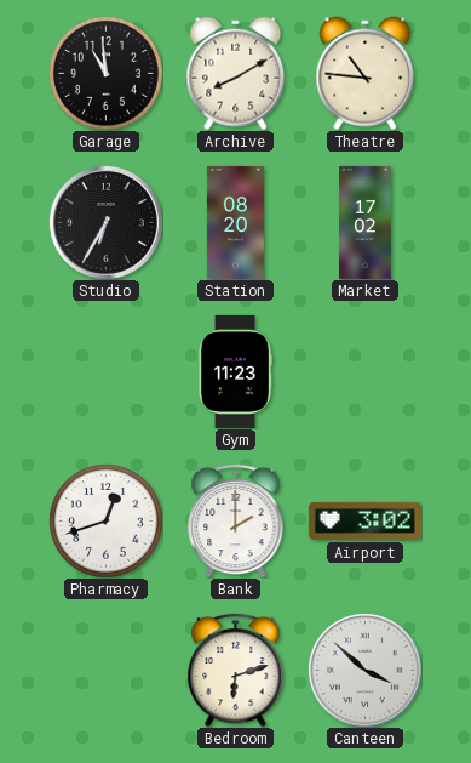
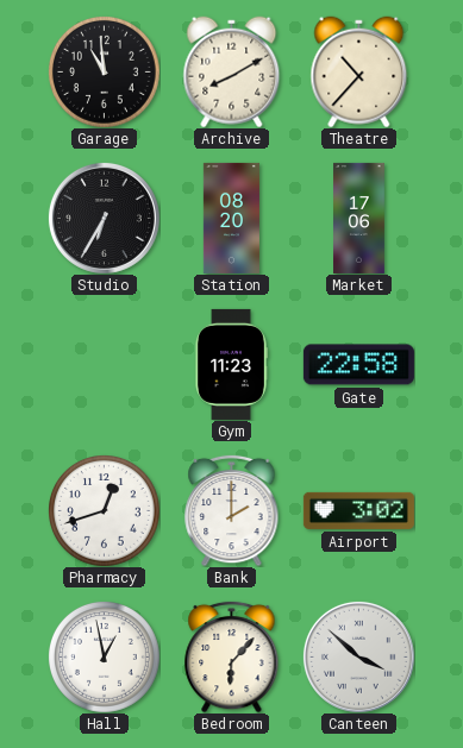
Theatre: 10:46 -> 10:37
Market: 17:02 -> 17:06
Gate: none -> 22:58
Hall: none -> 12:58
Bedroom: 6:12 -> 6:07
